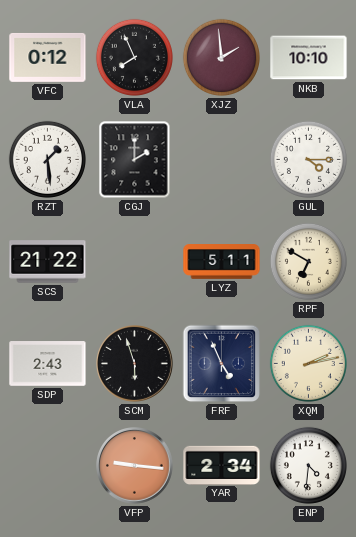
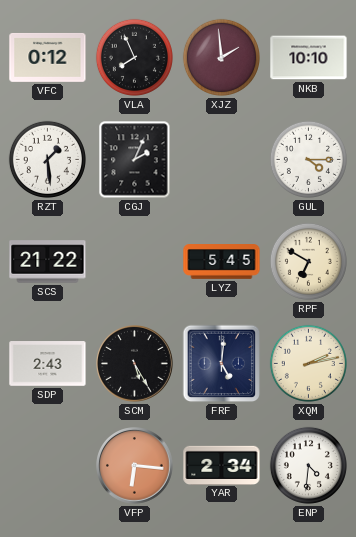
CGJ: 2:00 -> 2:04
LYZ: 5:11 -> 5:45
SCM: 5:57 -> 5:25
FRF: 4:56 -> 5:01
VFP: 9:16 -> 6:16
